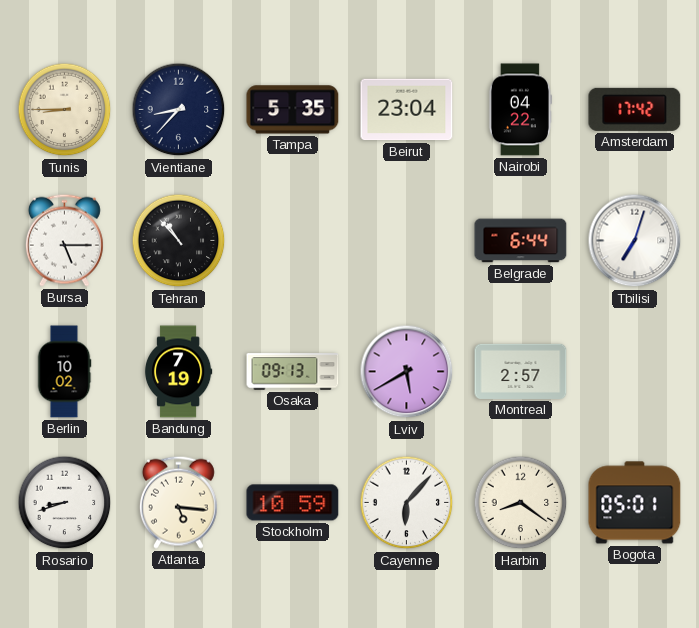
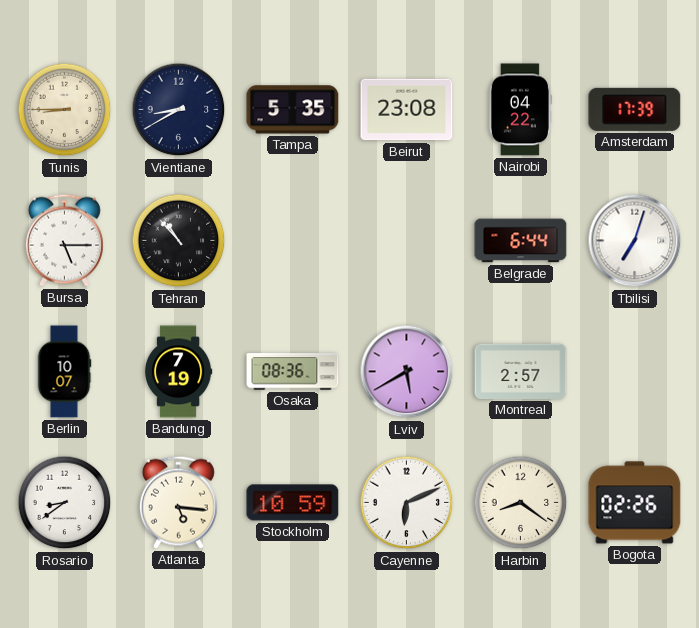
Vientiane: 8:37 -> 8:40
Beirut: 23:04 -> 23:08
Amsterdam: 17:42 -> 17:39
Berlin: 10:02 -> 10:07
Osaka: 09:13 -> 08:36
Rosario: 8:42 -> 8:39
Cayenne: 6:07 -> 6:11
Bogota: 05:01 -> 02:26
